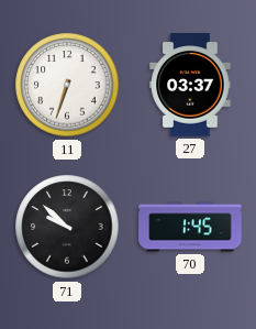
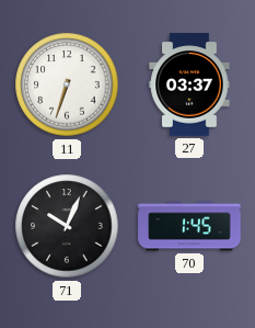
71: 9:52 -> 10:04
